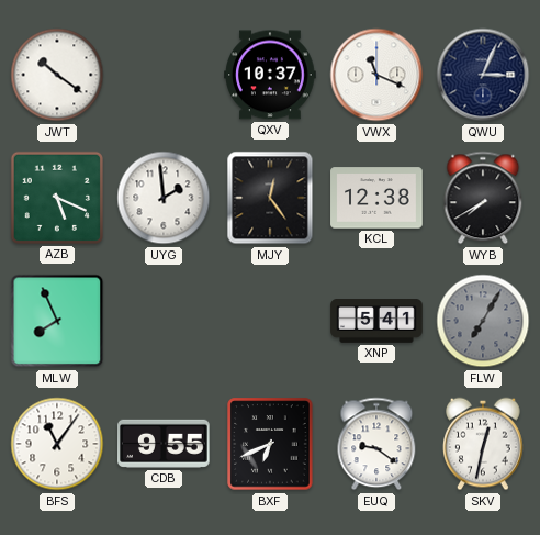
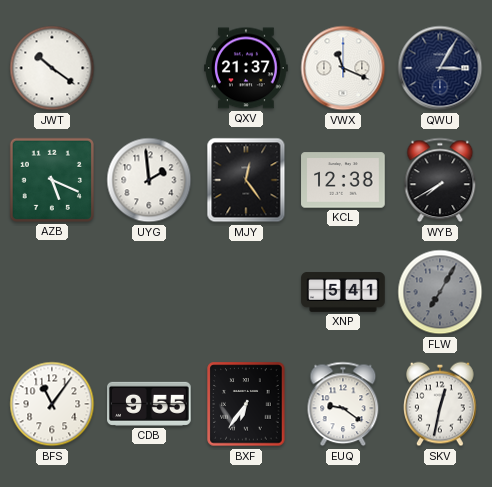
QXV: 10:37 -> 21:37
QWU: 3:04 -> 3:05
MLW: 7:56 -> none
BXF: 6:41 -> 6:36
